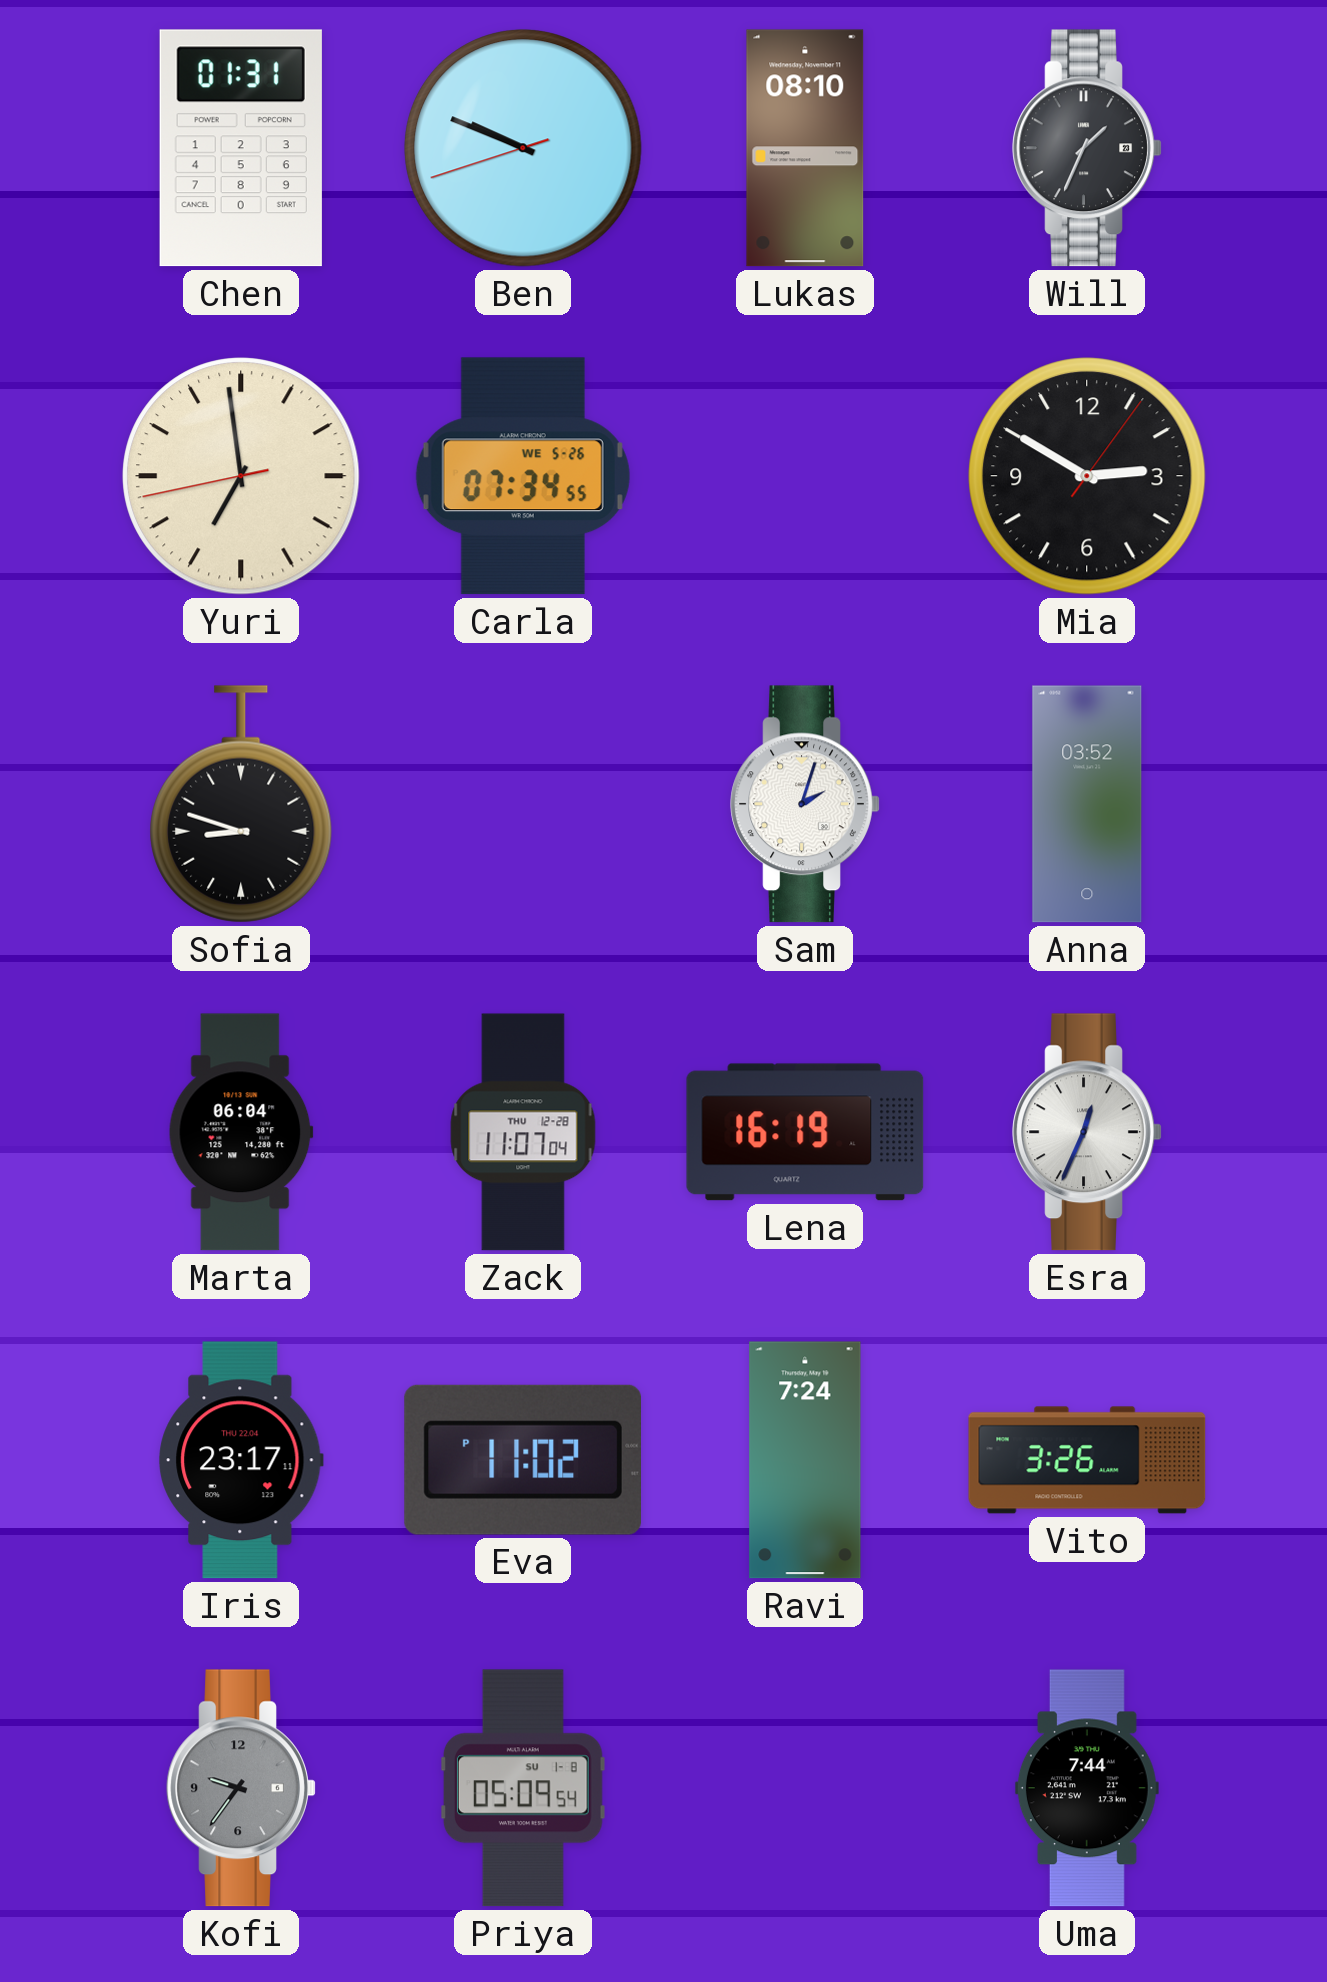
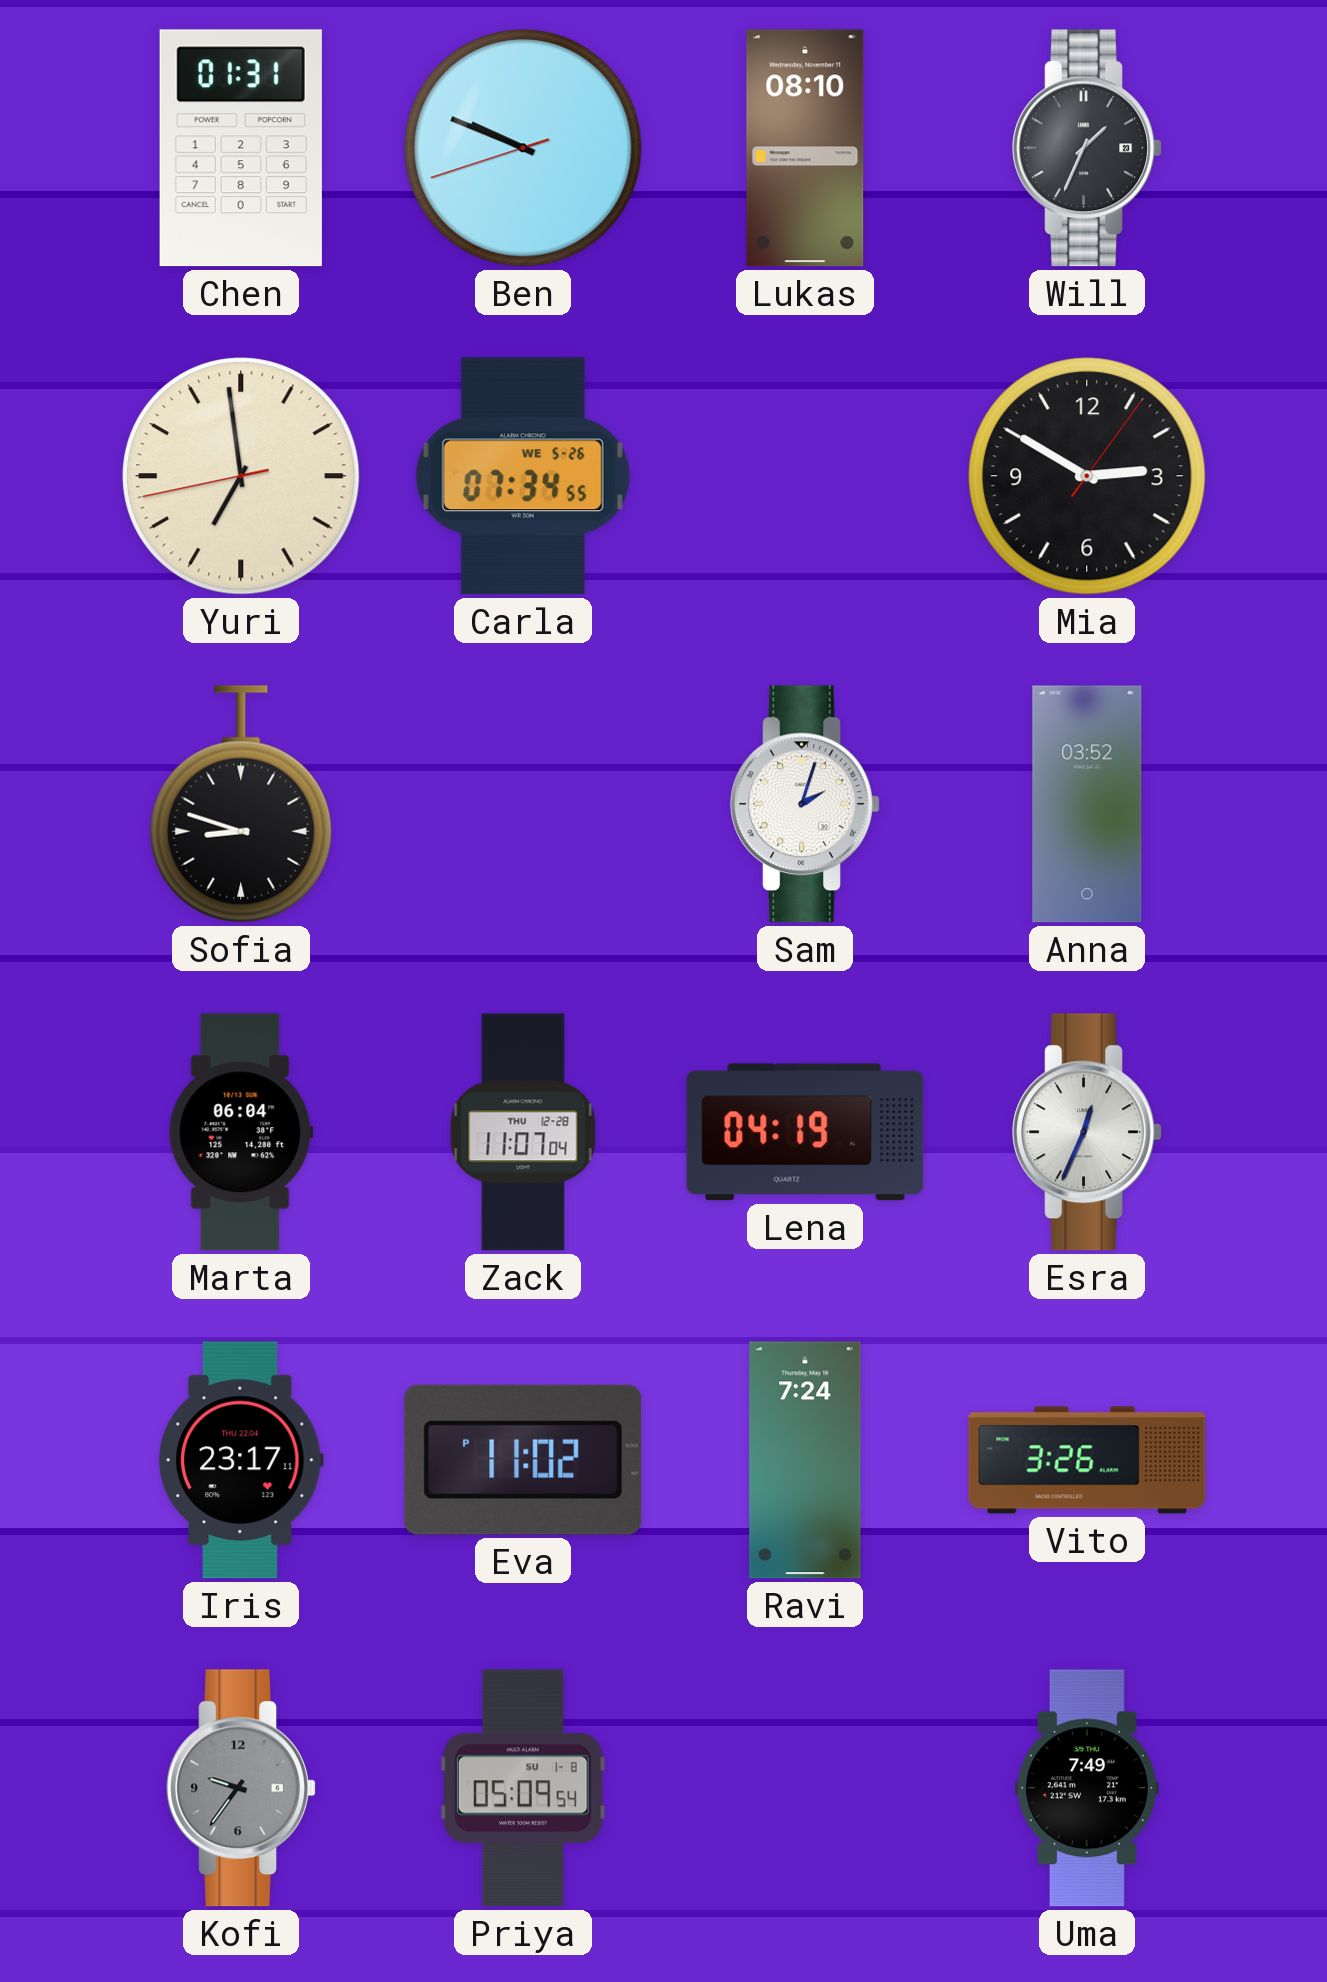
Lena: 16:19 -> 04:19
Uma: 7:44 -> 7:49
